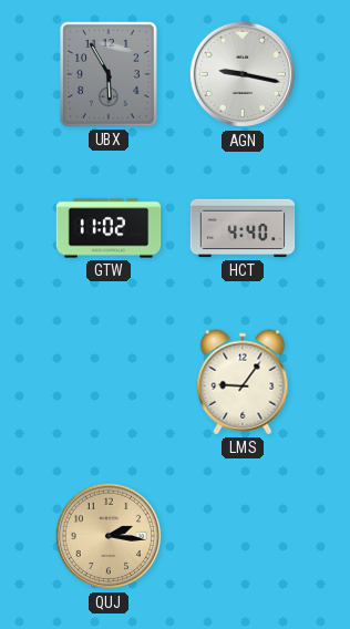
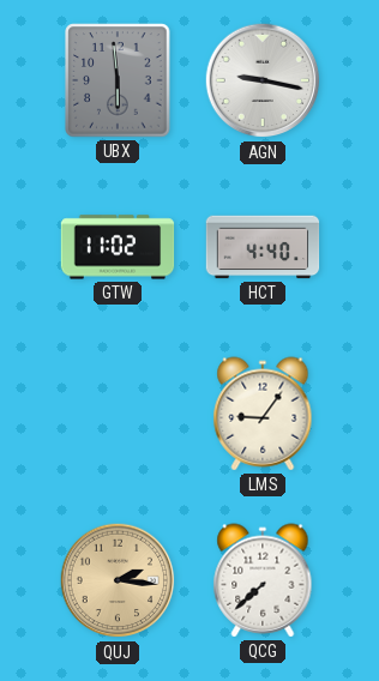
UBX: 5:55 -> 5:59
QCG: none -> 7:38
